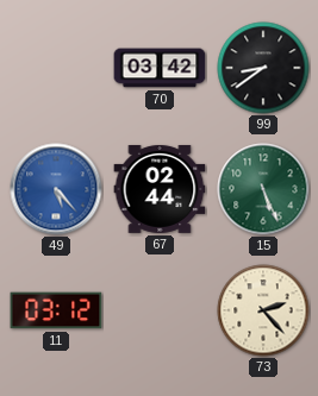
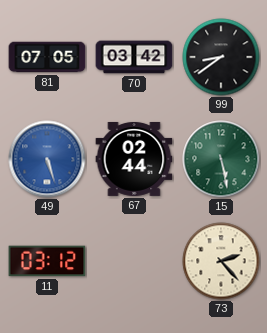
81: none -> 07:05
49: 5:23 -> 5:27
15: 5:26 -> 5:28
